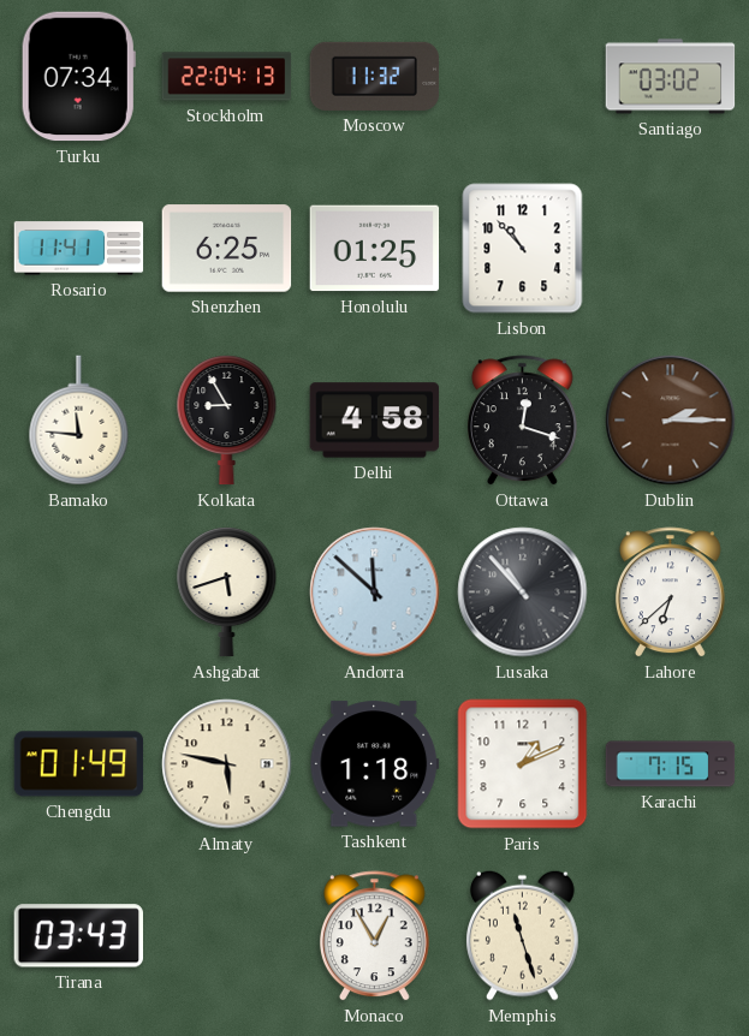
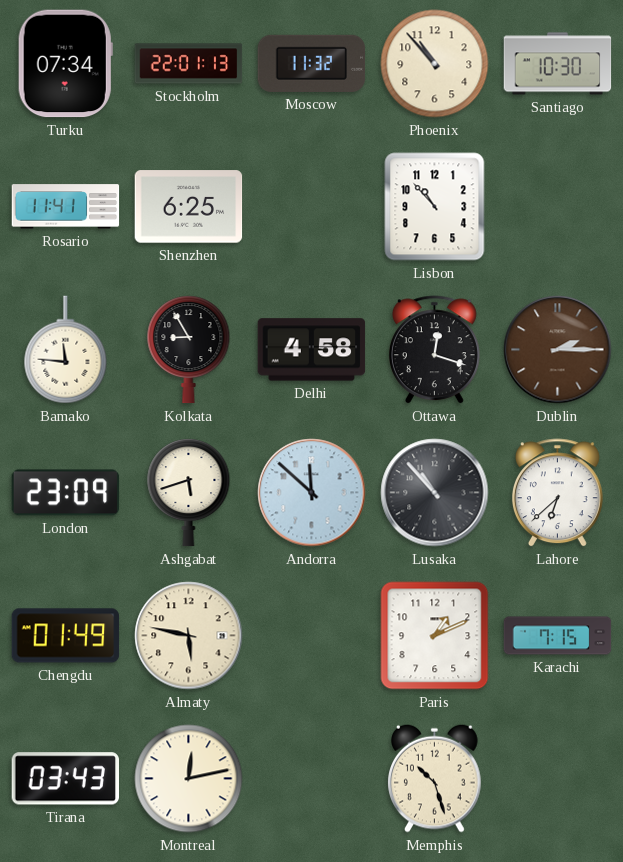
Stockholm: 22:04 -> 22:01
Phoenix: none -> 10:53
Santiago: 03:02 -> 10:30
Honolulu: 01:25 -> none
London: none -> 23:09
Tashkent: 1:18 -> none
Montreal: none -> 12:13
Monaco: 12:55 -> none
Memphis: 11:27 -> 10:27
